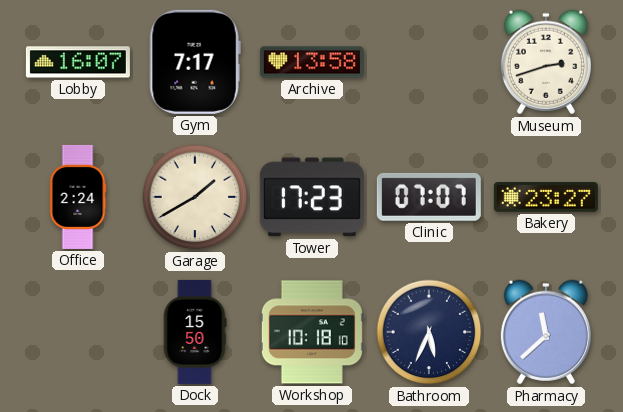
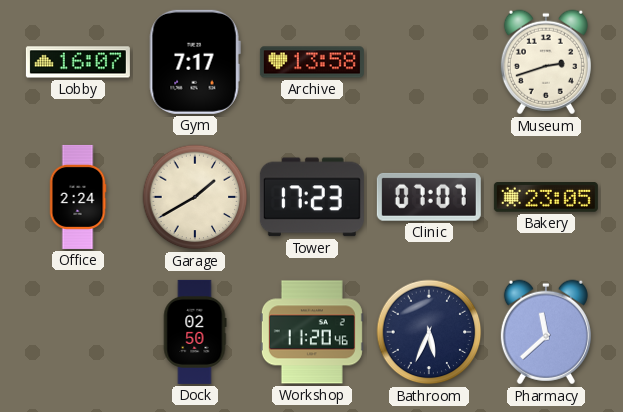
Bakery: 23:27 -> 23:05
Dock: 15:50 -> 02:50
Workshop: 10:18 -> 11:20
